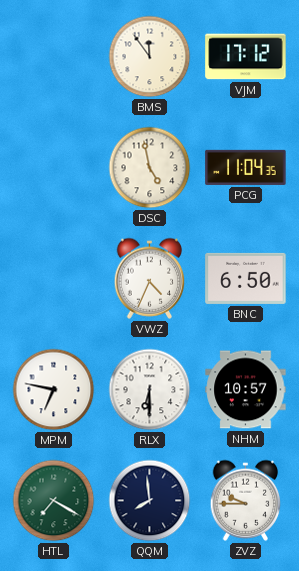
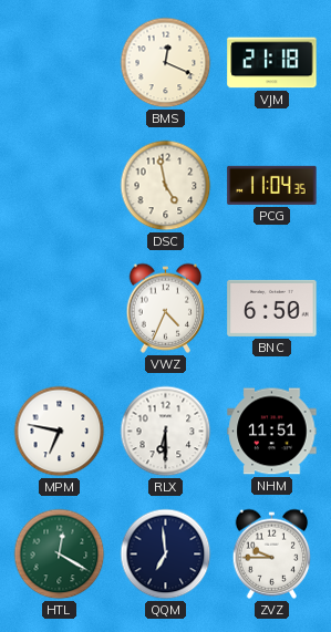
BMS: 11:54 -> 12:19
VJM: 17:12 -> 21:18
NHM: 10:57 -> 11:51
HTL: 7:20 -> 12:20
QQM: 7:59 -> 6:59
